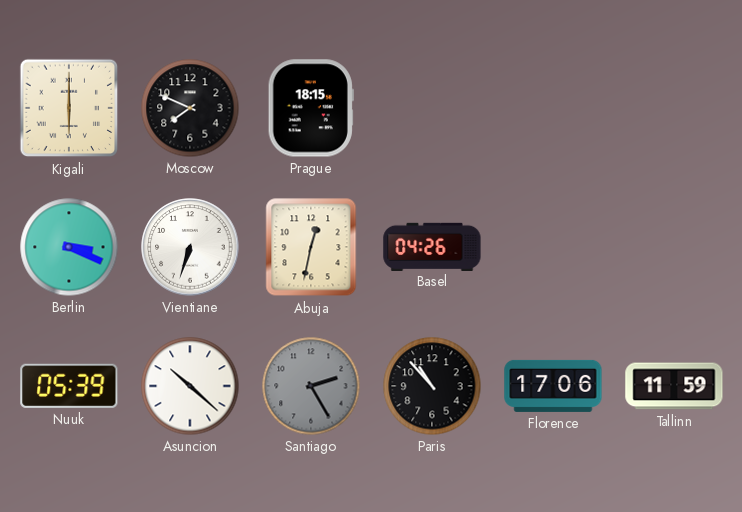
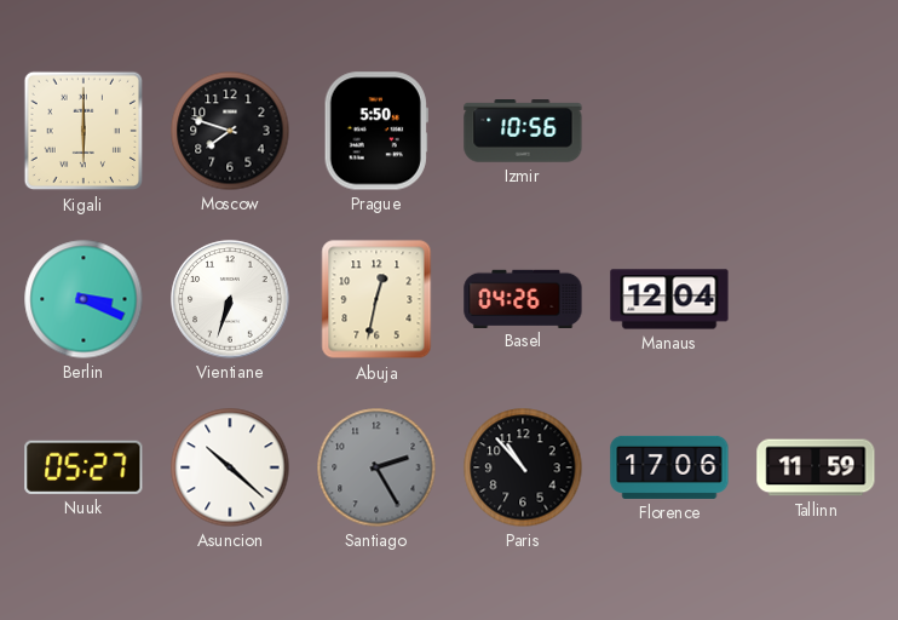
Moscow: 7:49 -> 7:48
Prague: 18:15 -> 5:50
Izmir: none -> 10:56
Manaus: none -> 12:04
Nuuk: 05:39 -> 05:27
